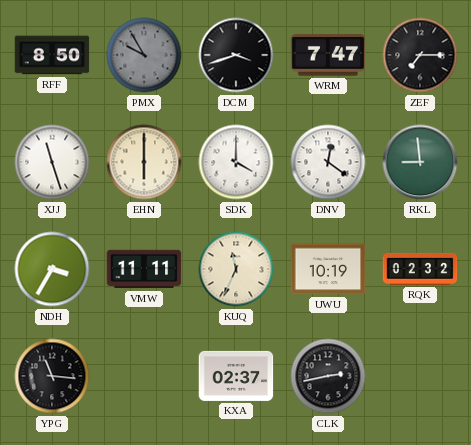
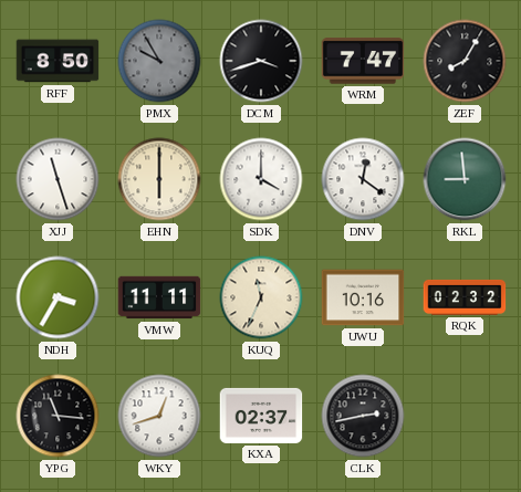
ZEF: 7:15 -> 8:05
UWU: 10:19 -> 10:16
WKY: none -> 12:42
